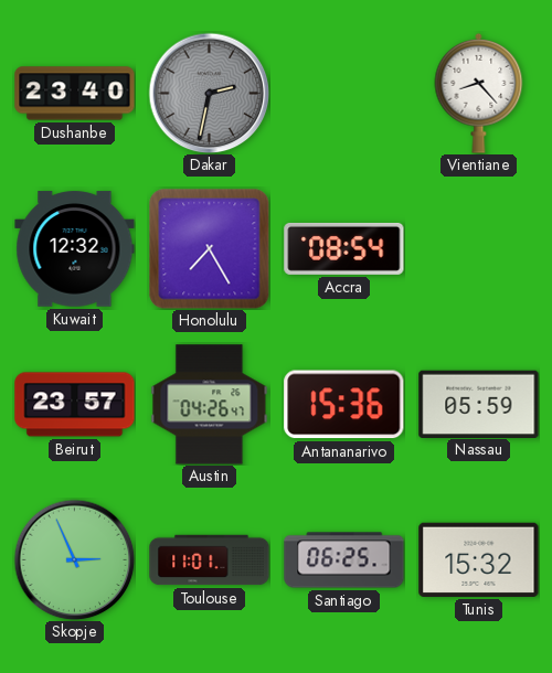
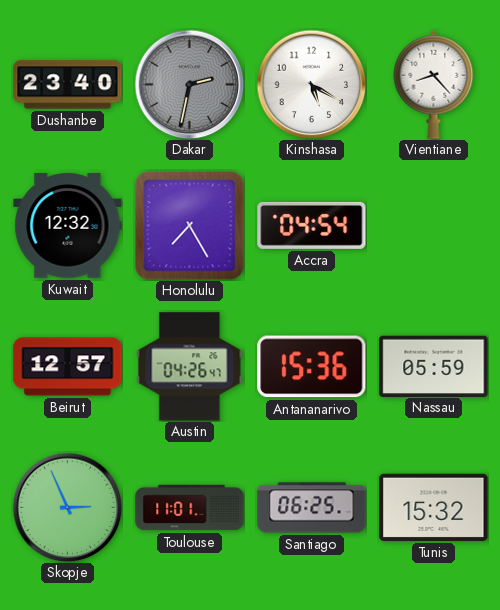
Kinshasa: none -> 5:20
Accra: 08:54 -> 04:54
Beirut: 23:57 -> 12:57
